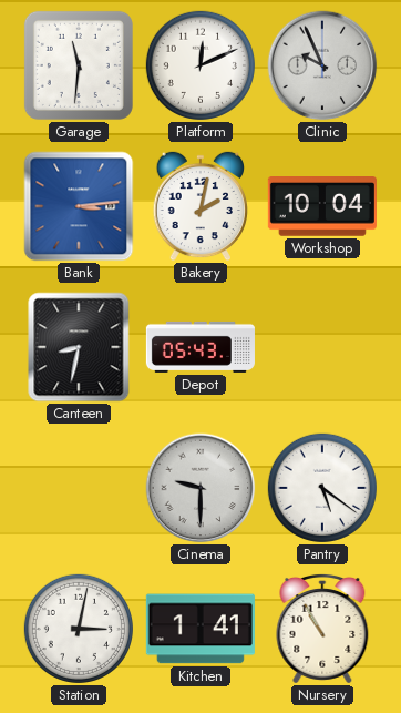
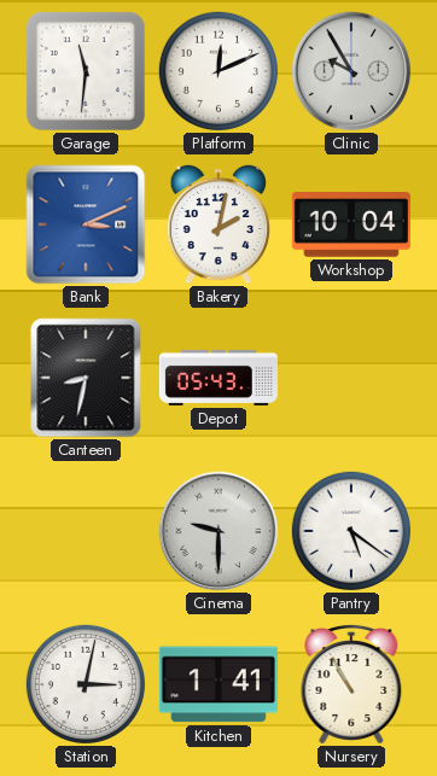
Clinic: 9:56 -> 9:55
Bank: 3:14 -> 3:11
